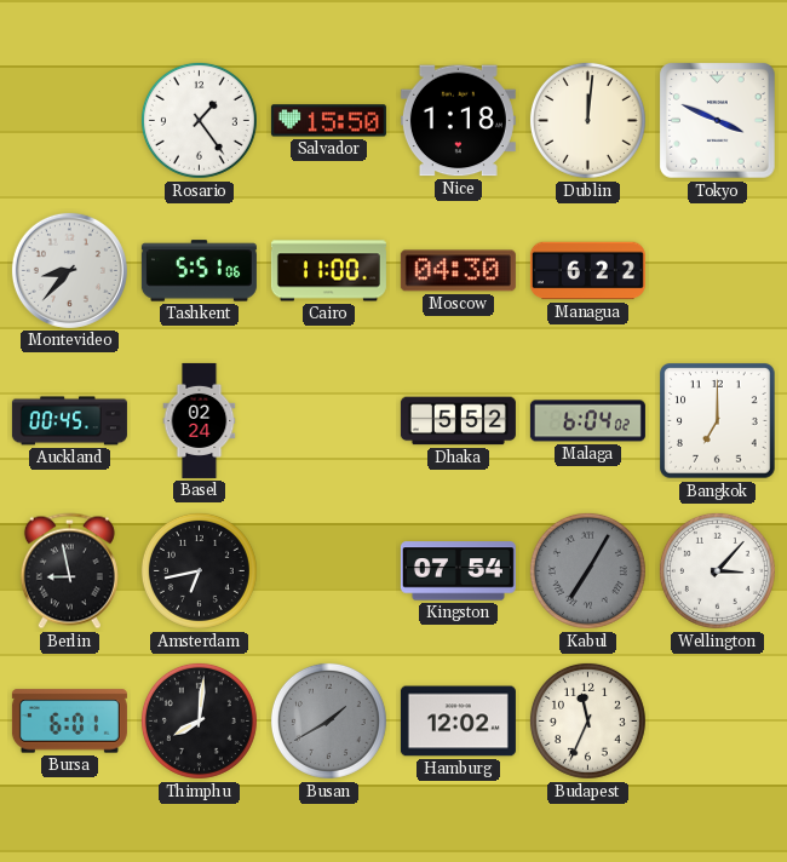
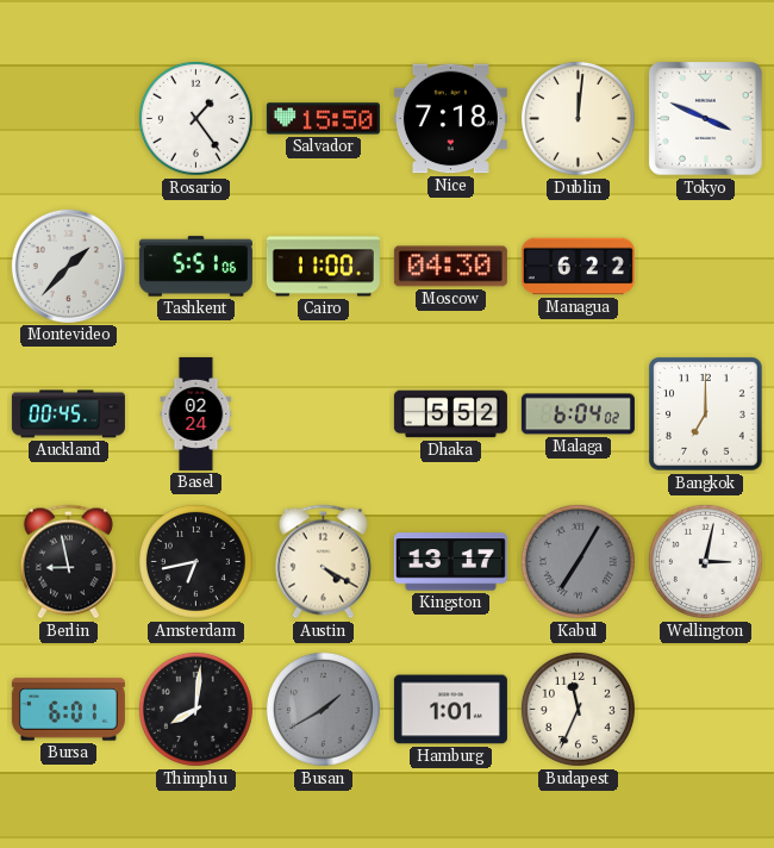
Nice: 1:18 -> 7:18
Montevideo: 8:37 -> 1:37
Austin: none -> 4:20
Kingston: 07:54 -> 13:17
Wellington: 3:07 -> 3:02
Hamburg: 12:02 -> 1:01
